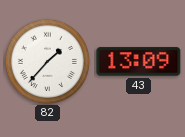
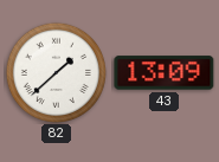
82: 1:37 -> 1:38
